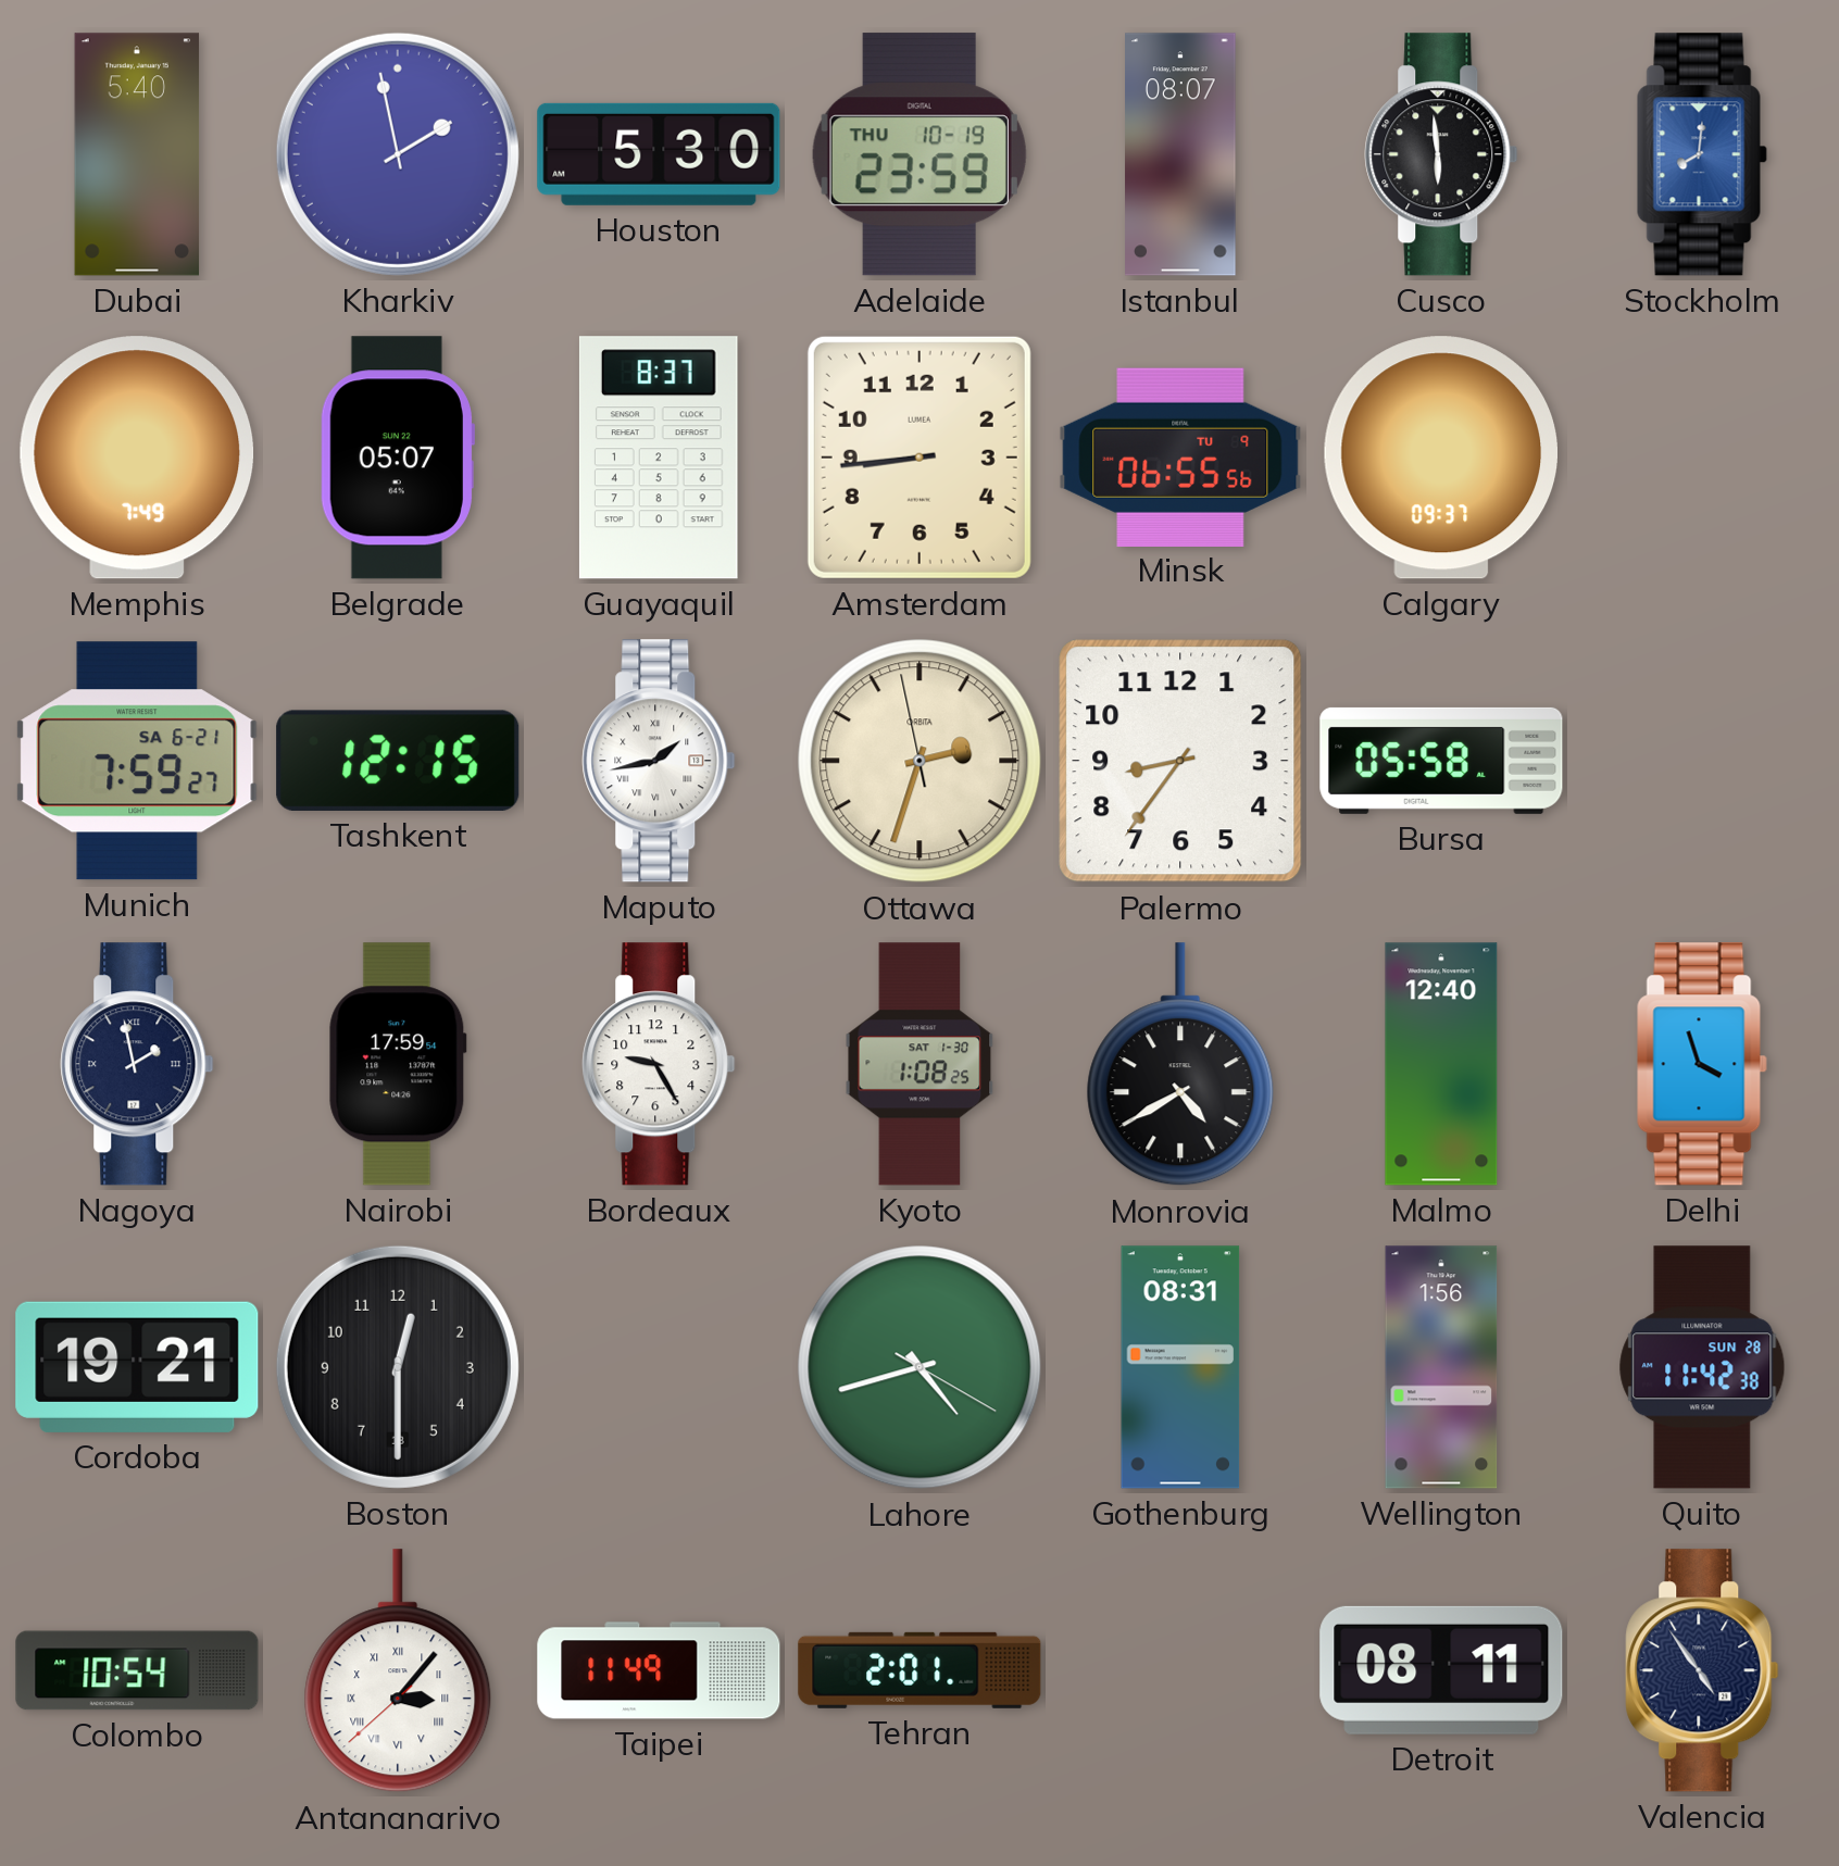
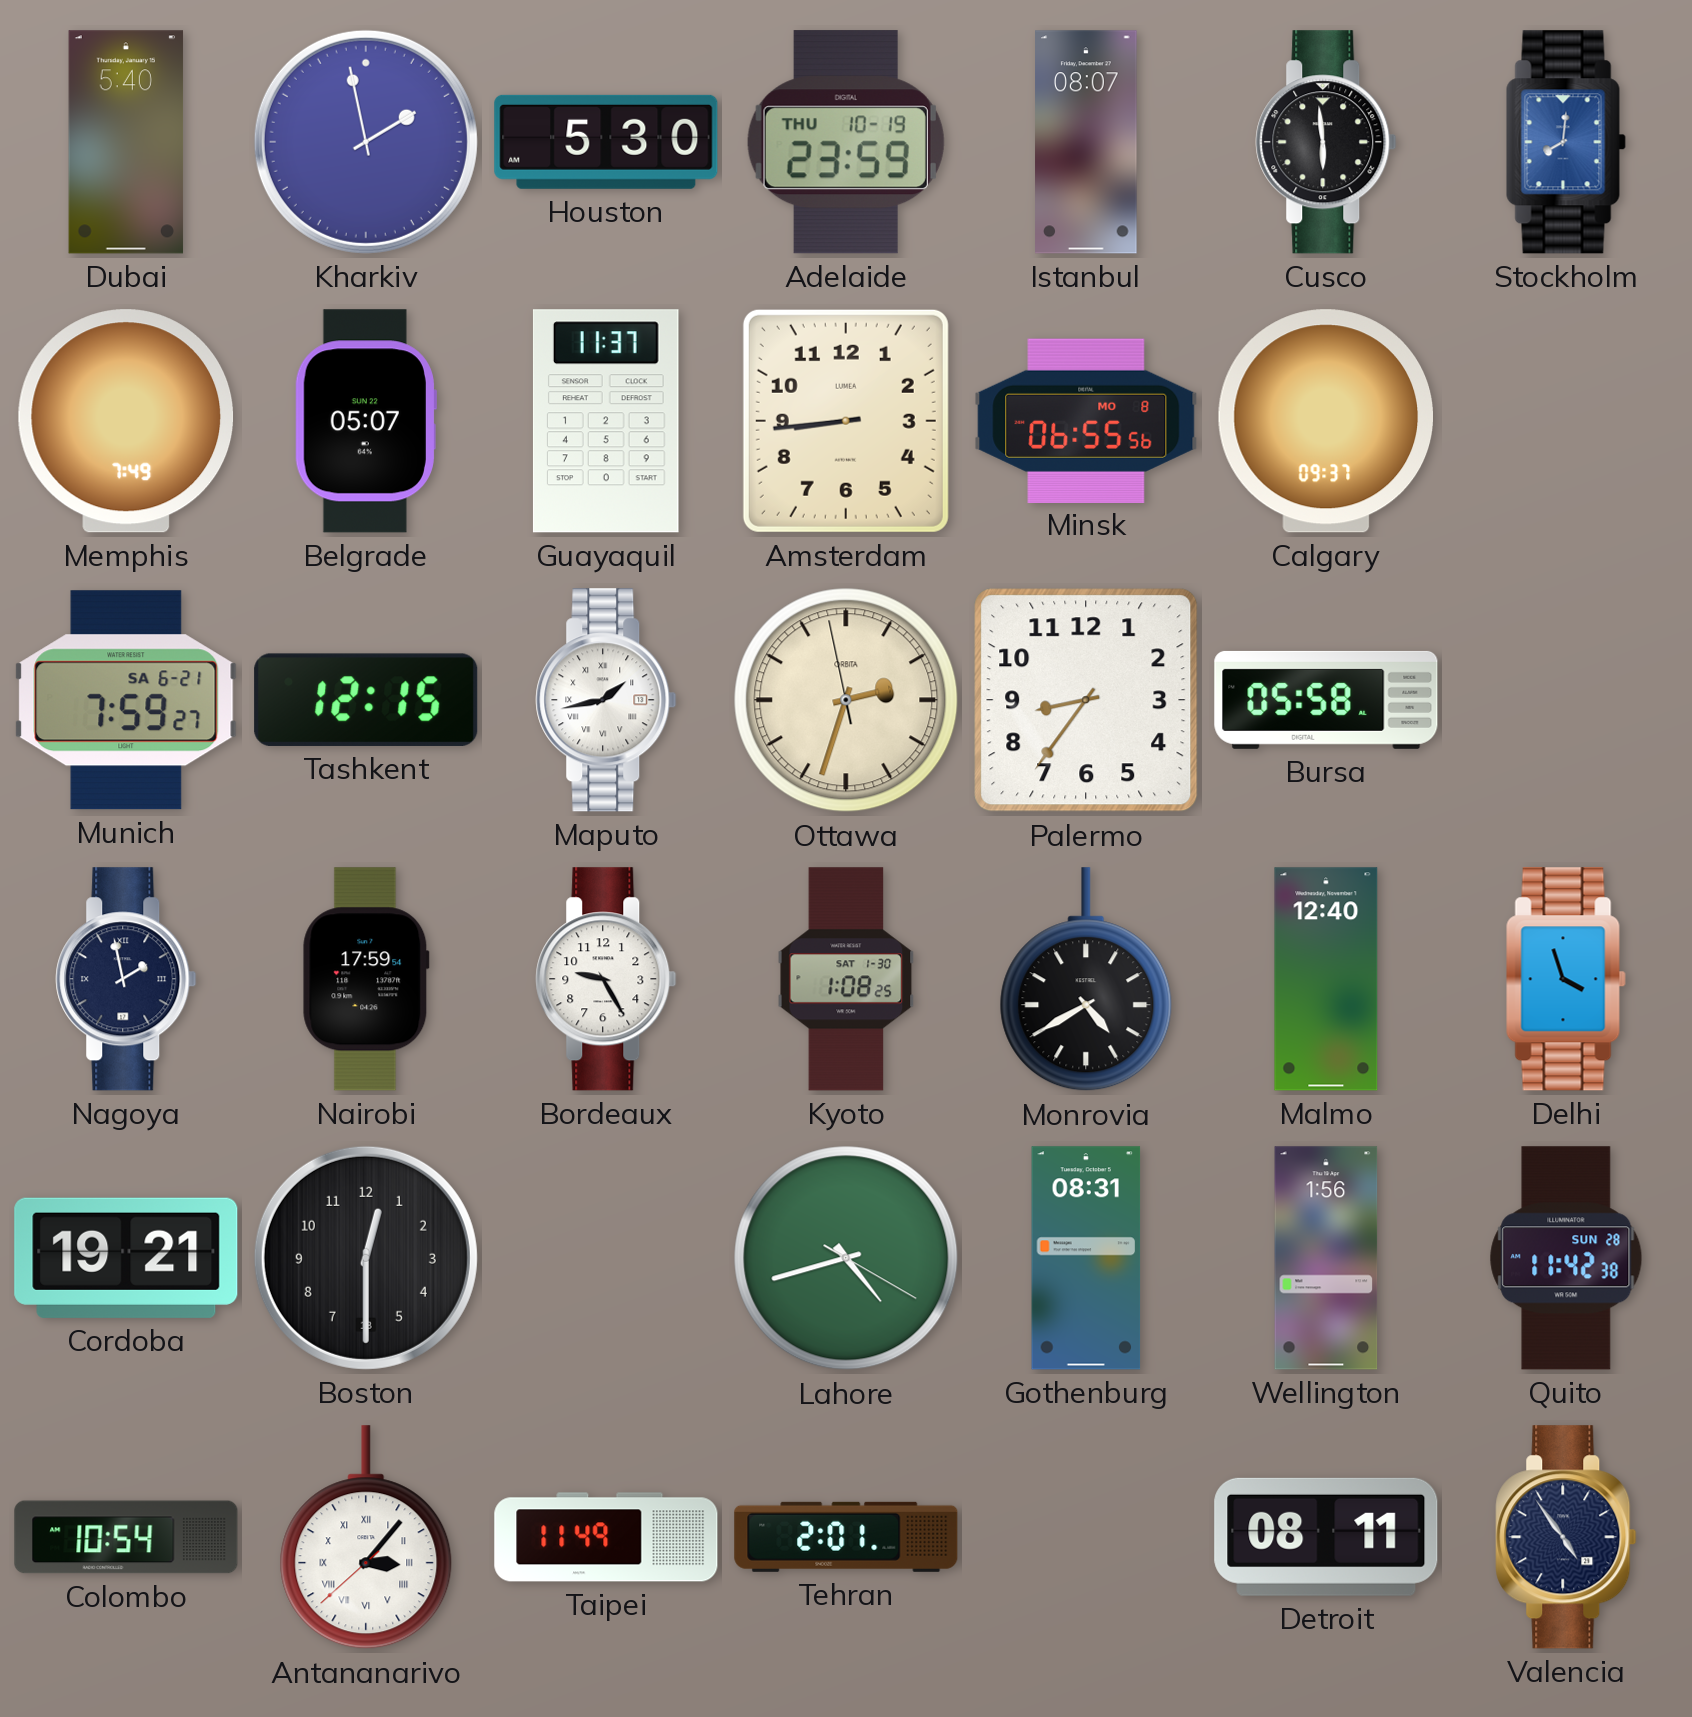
Guayaquil: 8:37 -> 11:37
Minsk date: TU 9 -> MO 8
